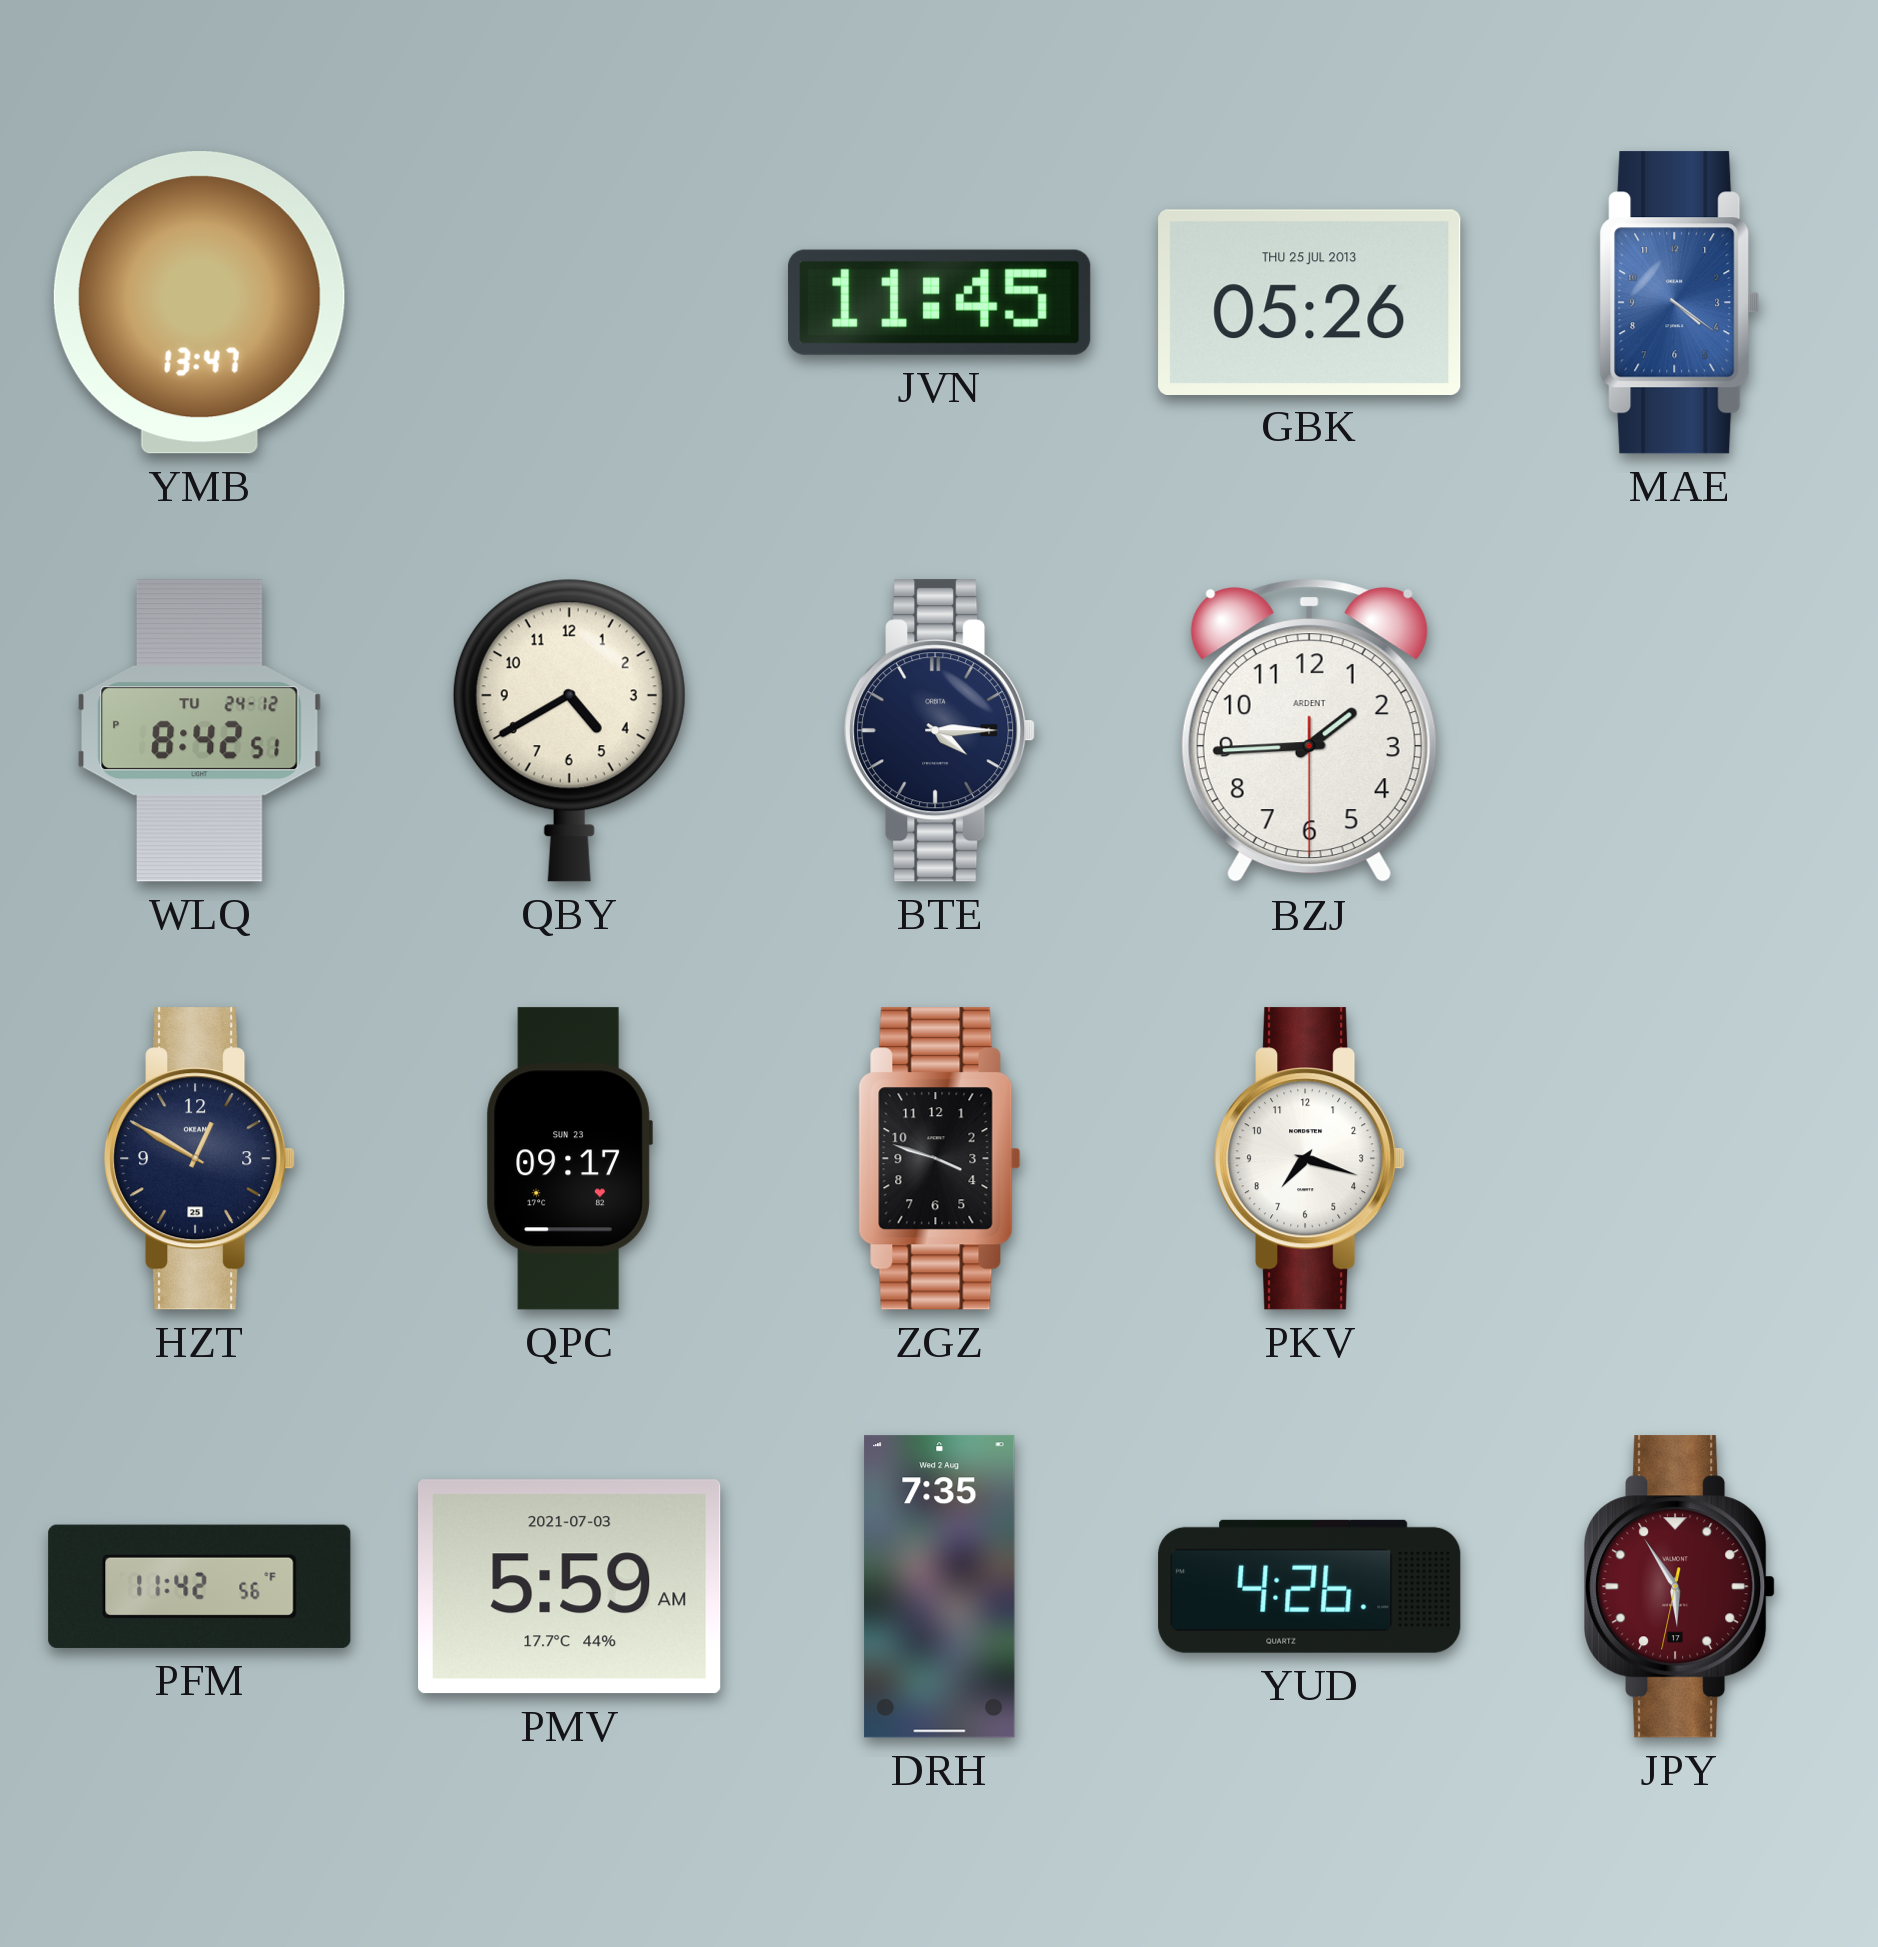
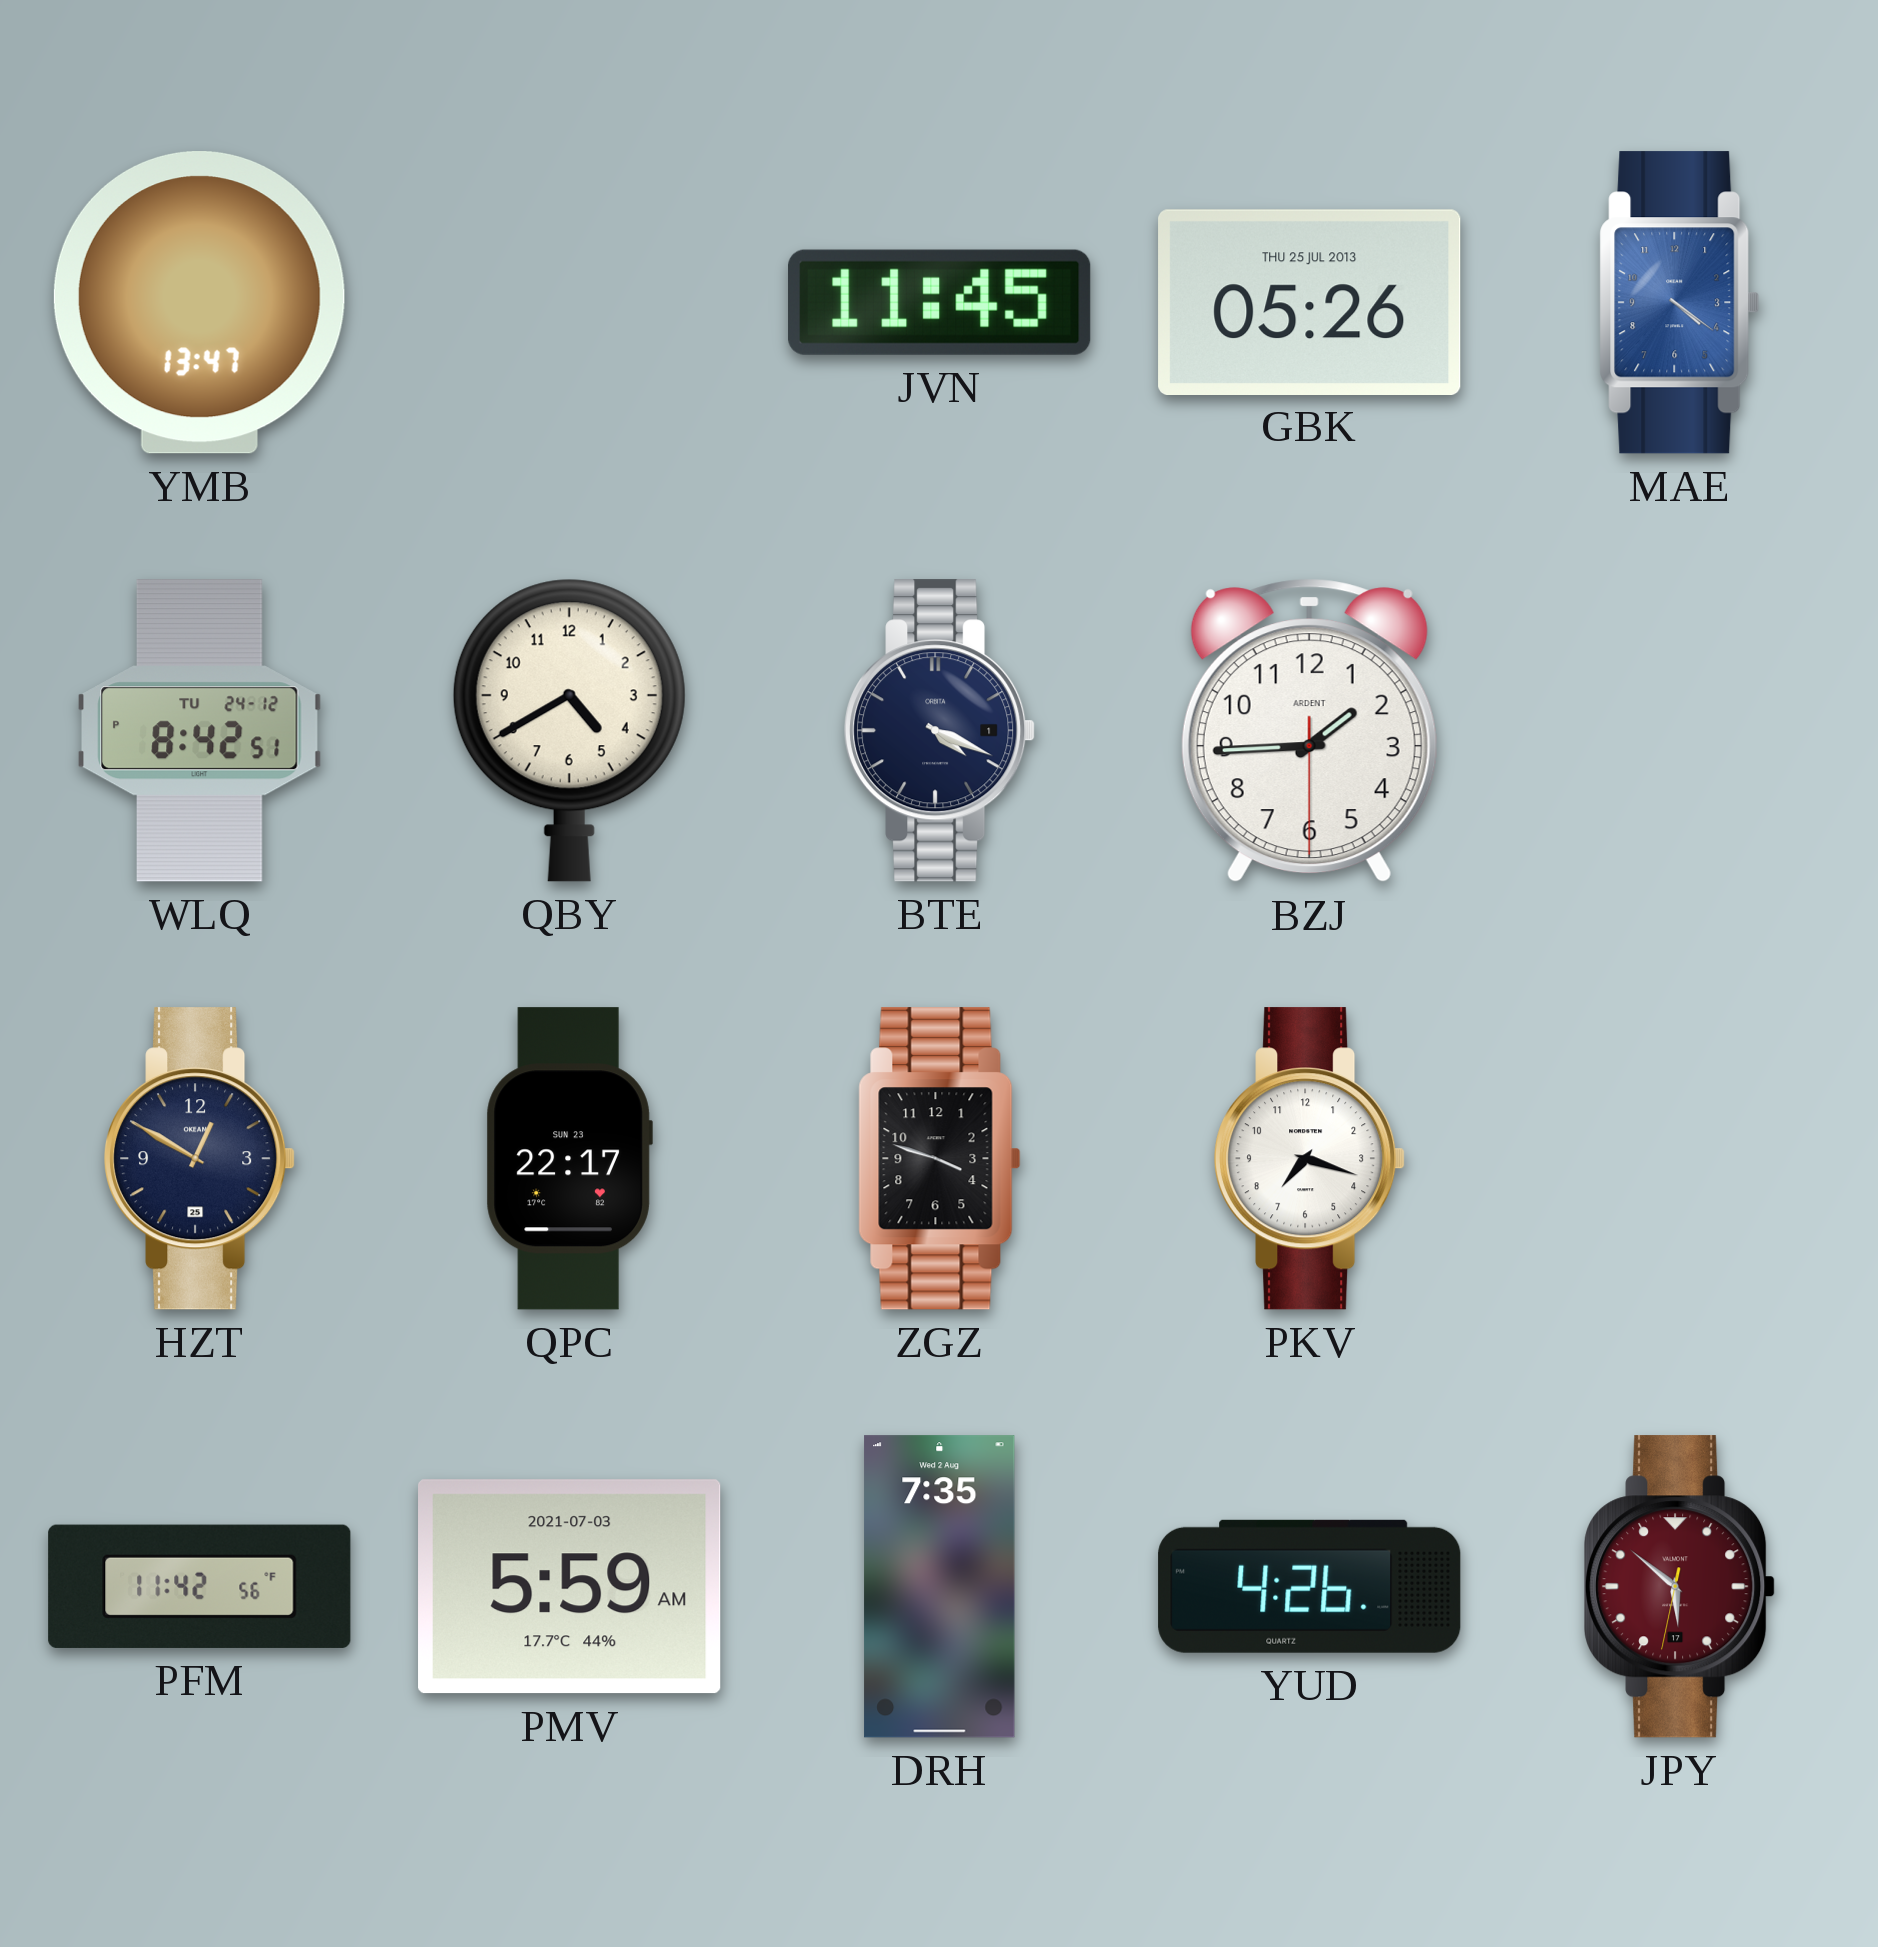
BTE: 4:15 -> 4:19
QPC: 09:17 -> 22:17
JPY: 5:54 -> 5:51
